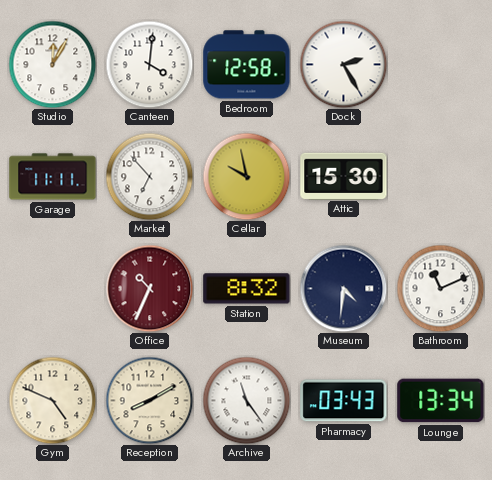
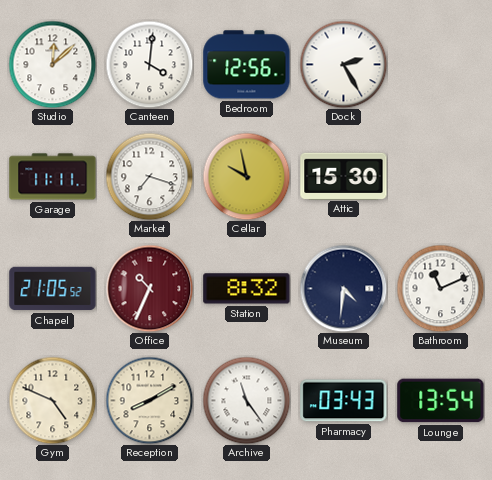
Studio: 12:05 -> 12:08
Bedroom: 12:58 -> 12:56
Market: 6:53 -> 7:18
Chapel: none -> 21:05
Lounge: 13:34 -> 13:54
